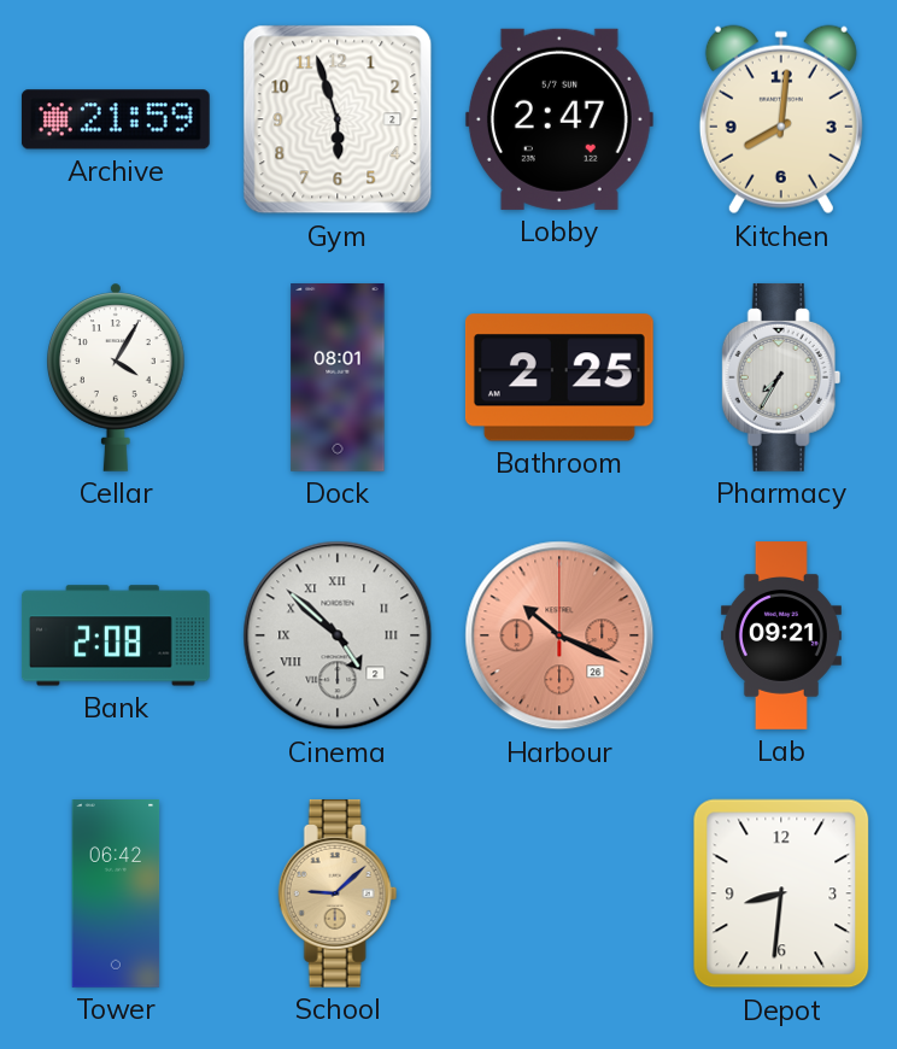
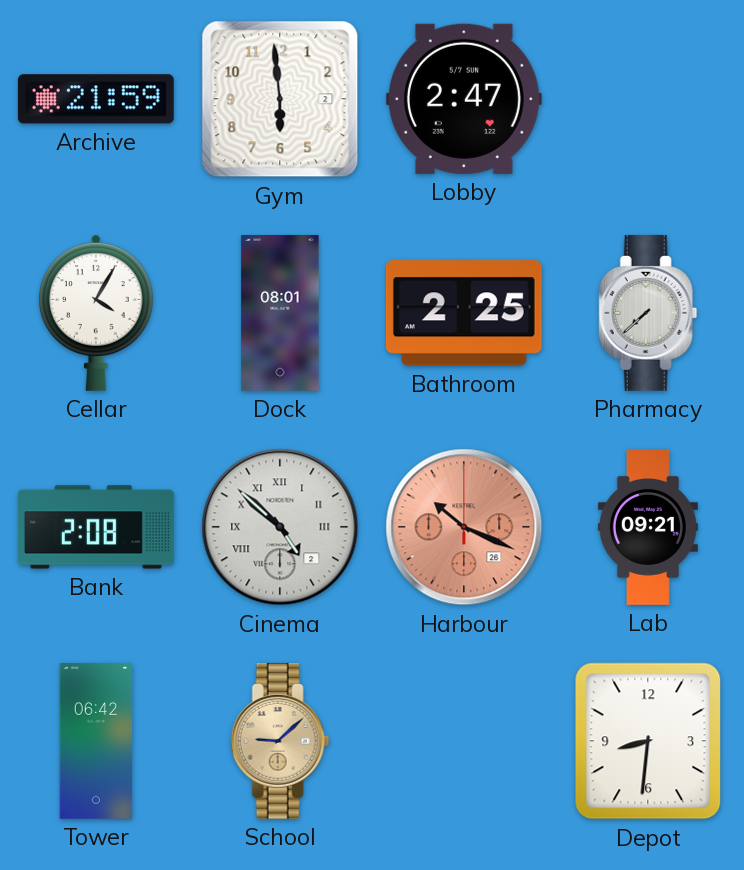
Gym: 5:57 -> 5:59
Kitchen: 8:01 -> none
Pharmacy: 7:35 -> 7:38
